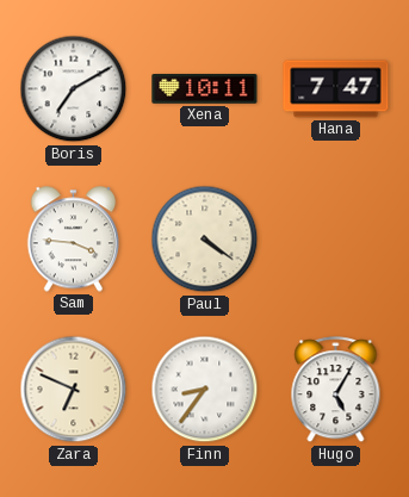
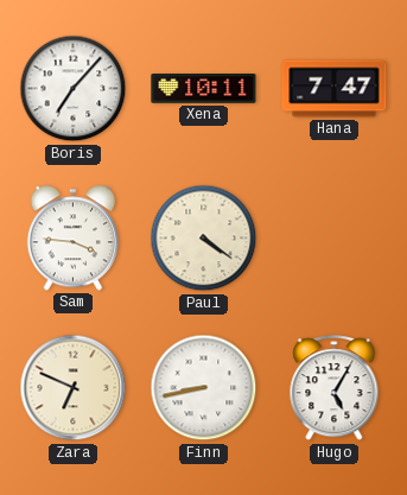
Boris: 7:10 -> 7:07
Finn: 8:36 -> 8:43
